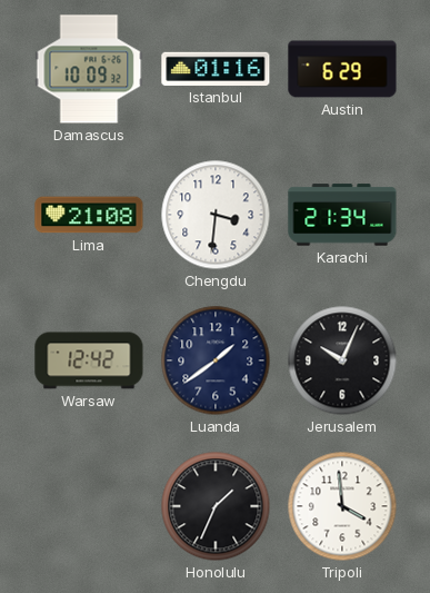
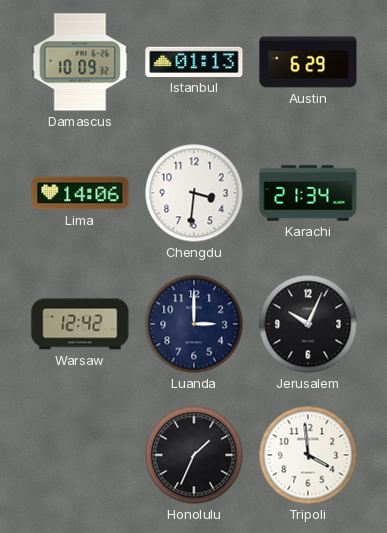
Istanbul: 01:16 -> 01:13
Lima: 21:08 -> 14:06
Luanda: 1:39 -> 3:00
